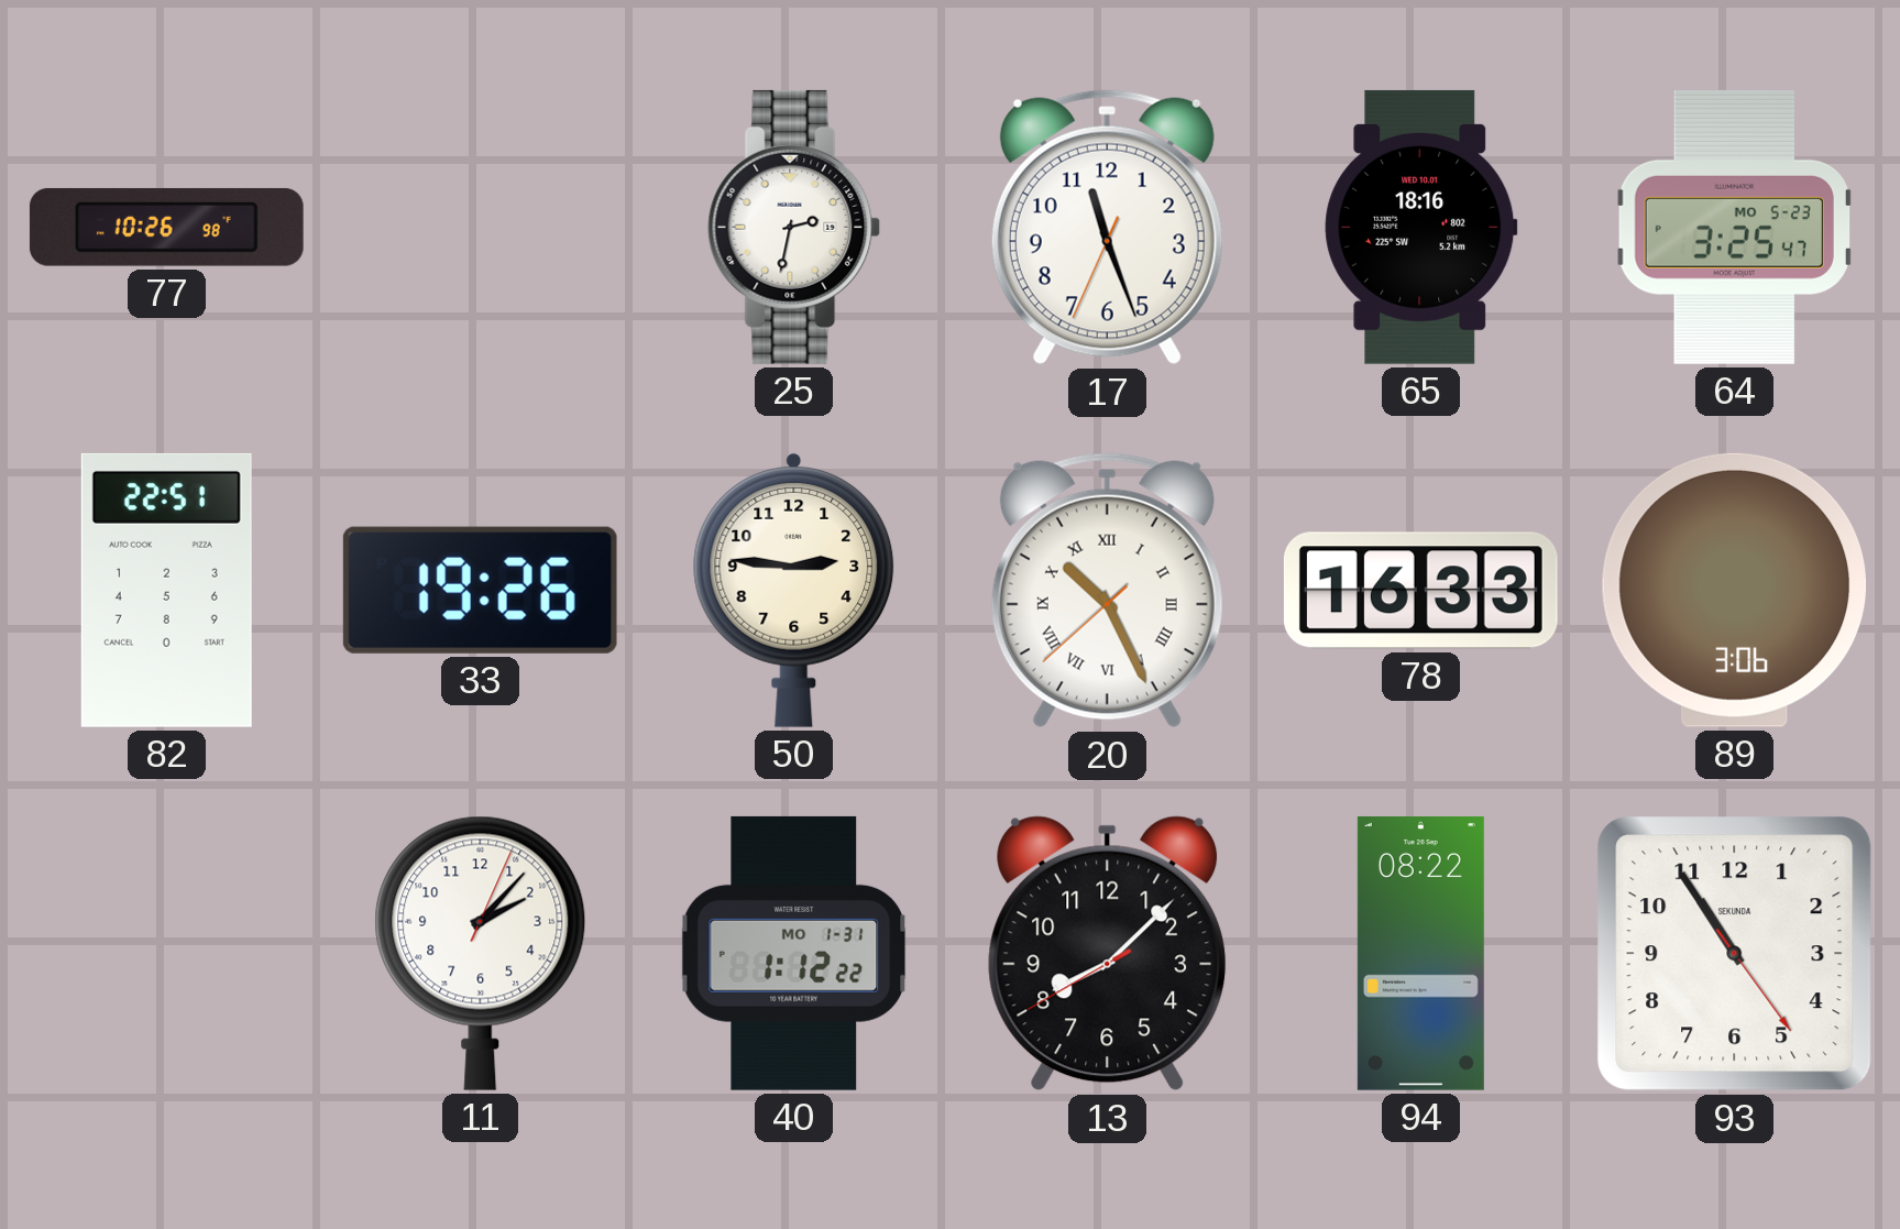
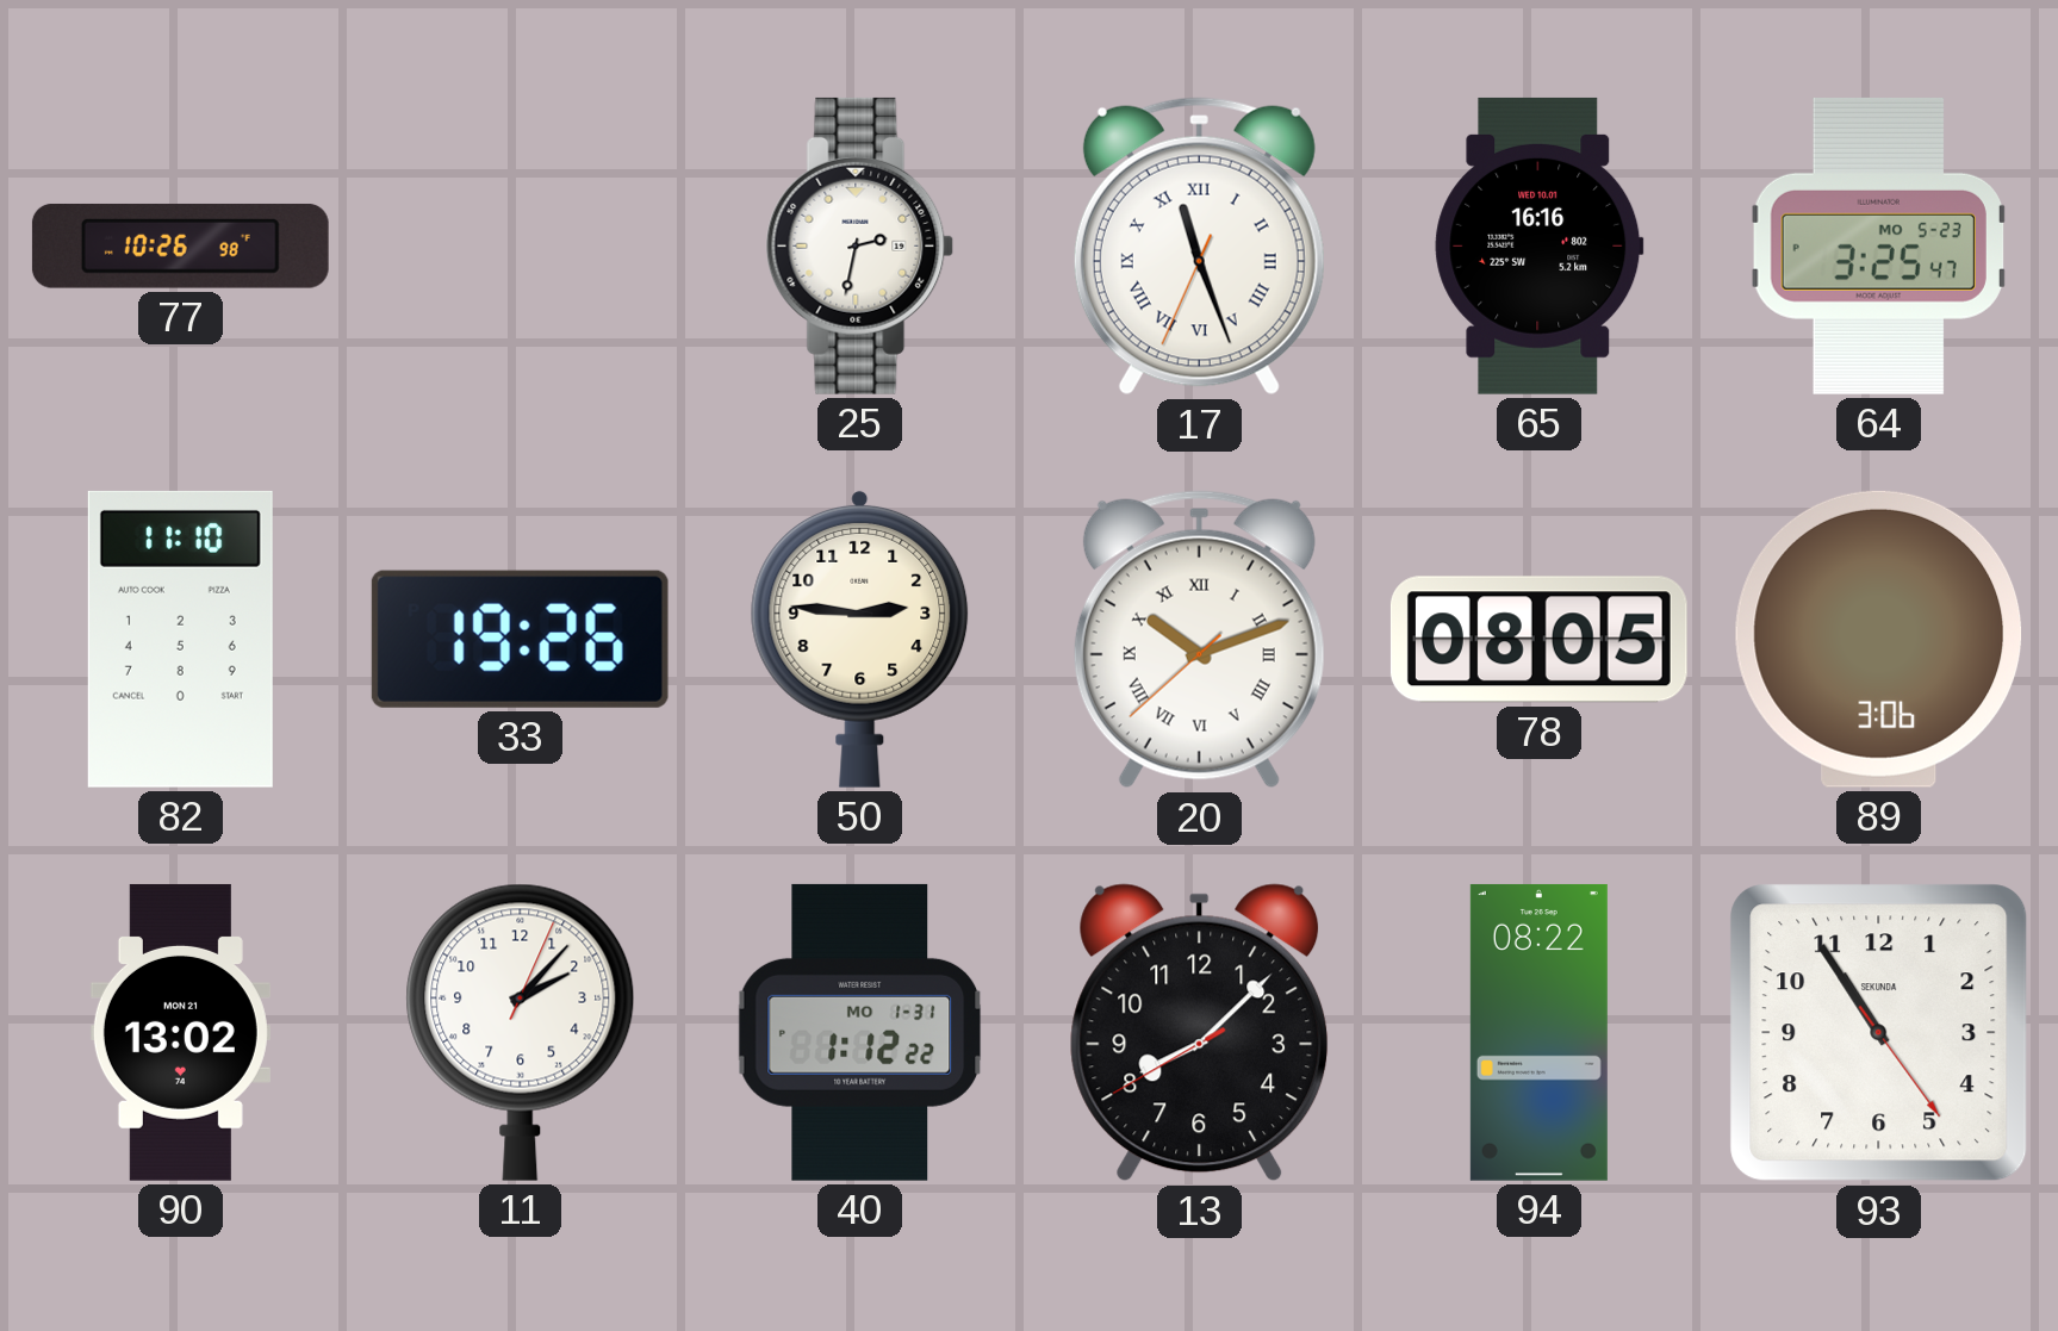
17 numerals: Arabic -> Roman
65: 18:16 -> 16:16
82: 22:51 -> 11:10
20: 10:25 -> 10:11
78: 16:33 -> 08:05
90: none -> 13:02
